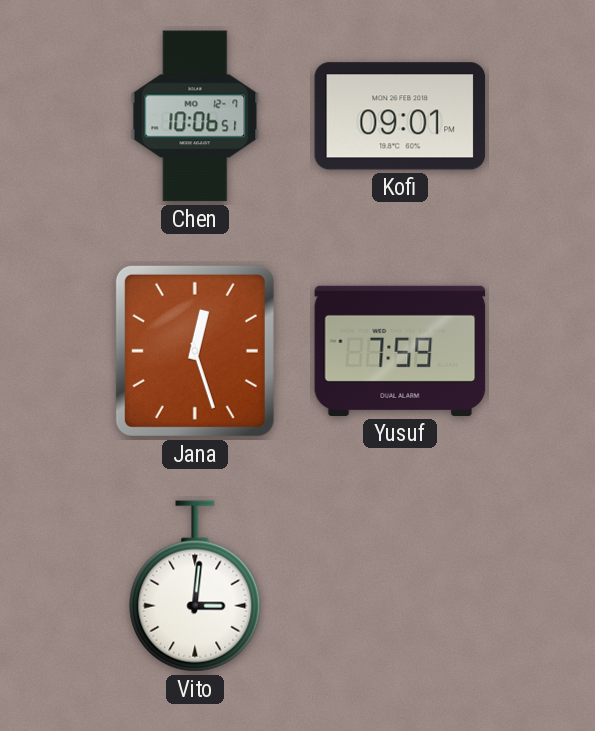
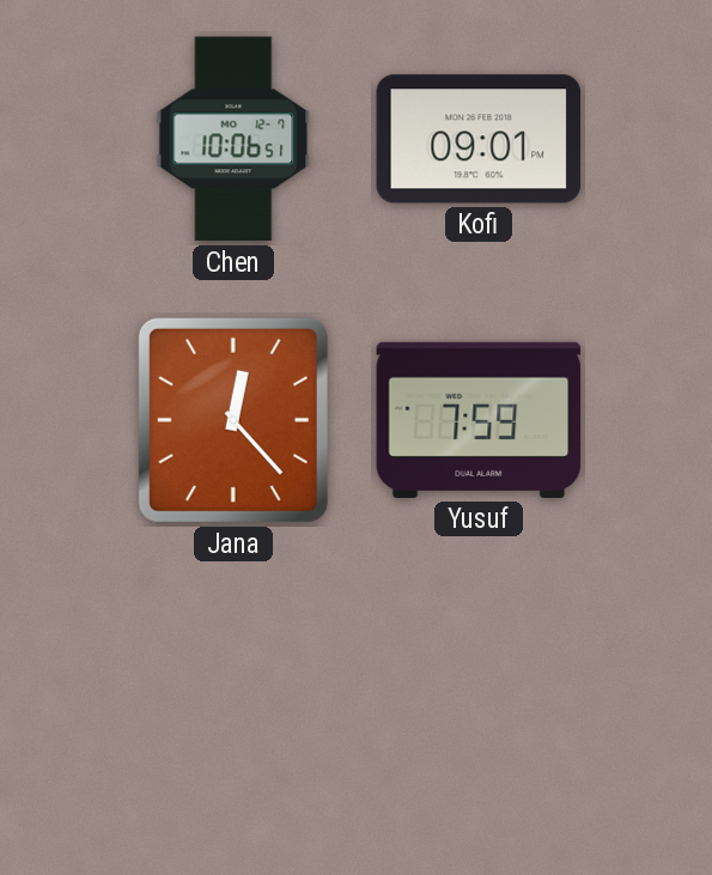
Jana: 12:27 -> 12:23
Vito: 3:01 -> none
